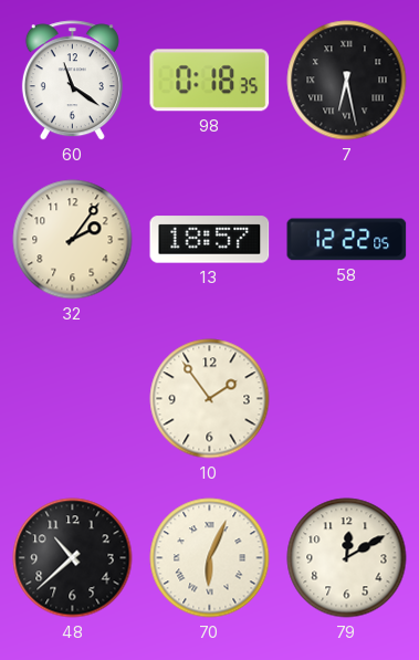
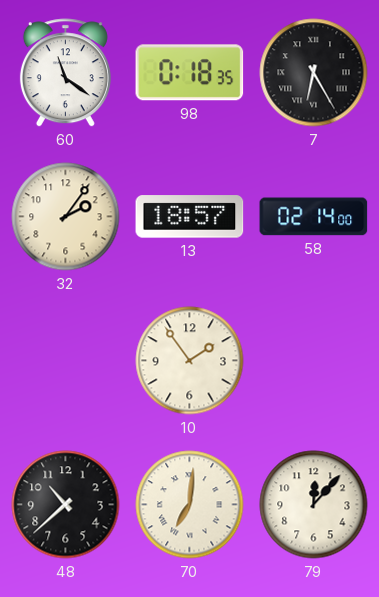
7: 6:28 -> 6:25
58: 12:22 -> 02:14
70: 6:04 -> 7:01
79: 12:10 -> 12:07
